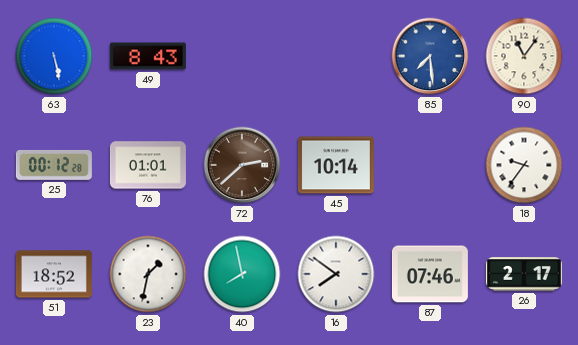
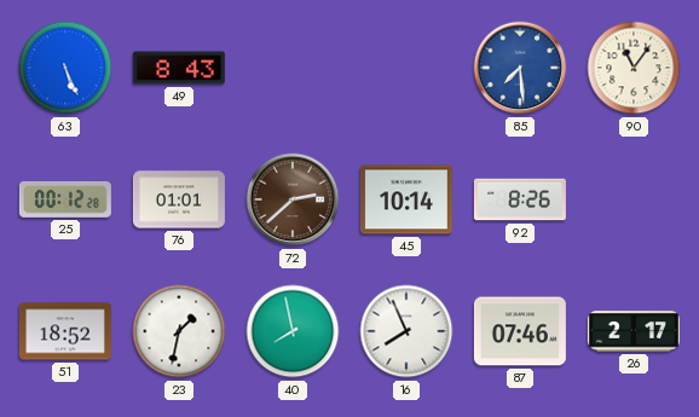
63: 5:28 -> 5:26
92: none -> 8:26
18: 9:36 -> none
16: 7:51 -> 7:56
